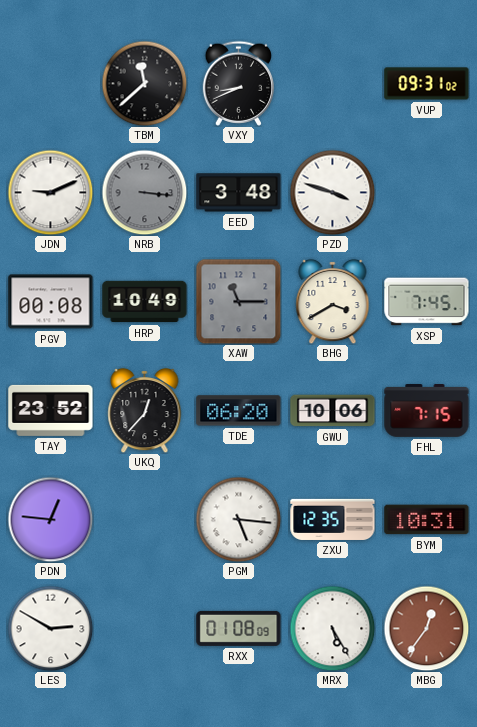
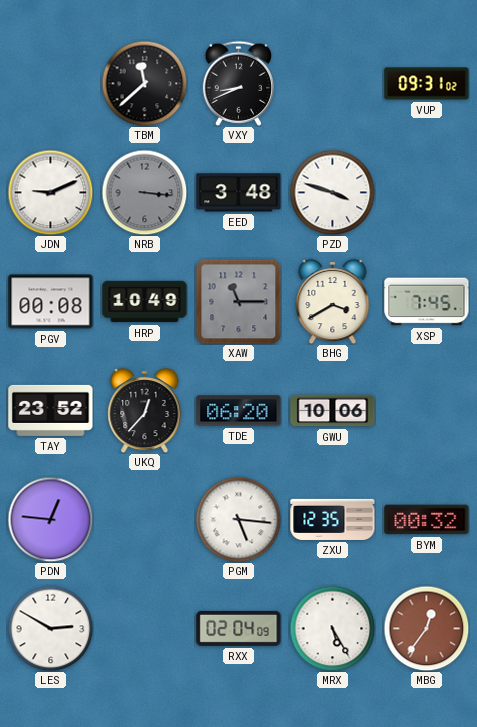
FHL: 7:15 -> none
BYM: 10:31 -> 00:32
RXX: 01:08 -> 02:04
